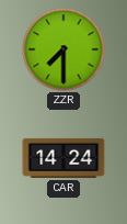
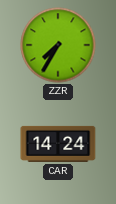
ZZR: 7:30 -> 7:35
